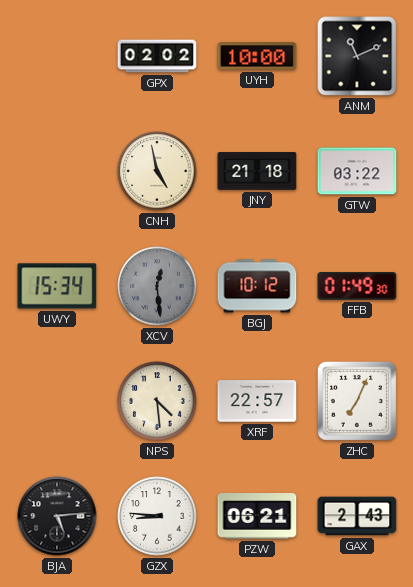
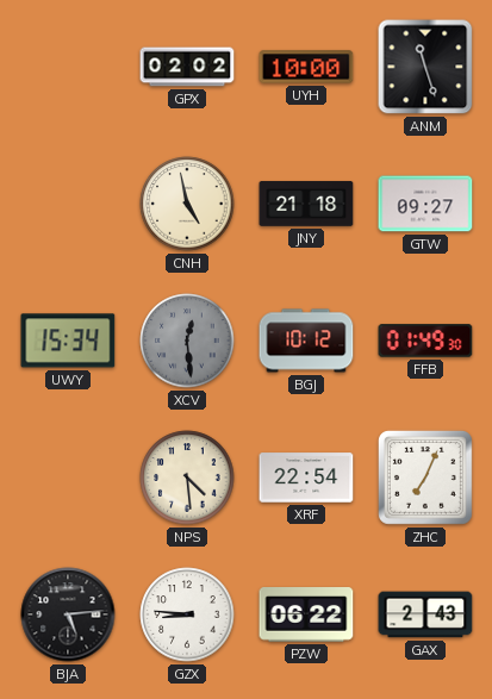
ANM: 11:11 -> 11:27
GTW: 03:22 -> 09:27
XRF: 22:57 -> 22:54
PZW: 06:21 -> 06:22
